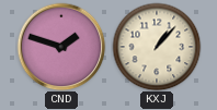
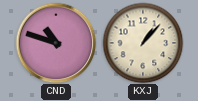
CND: 1:48 -> 10:48
